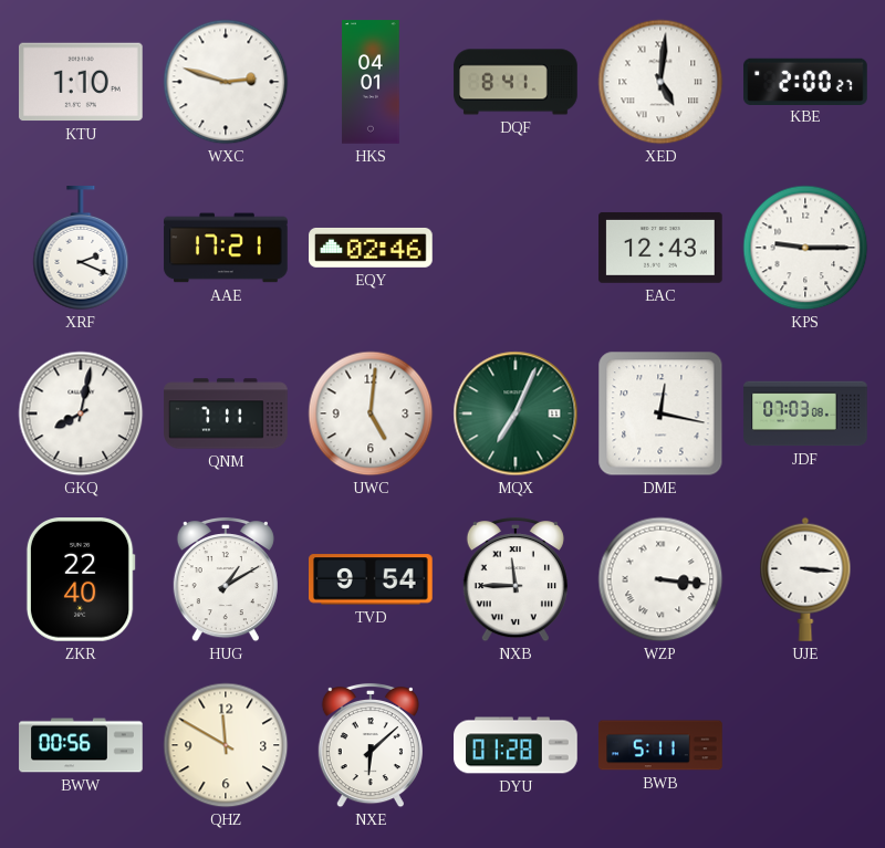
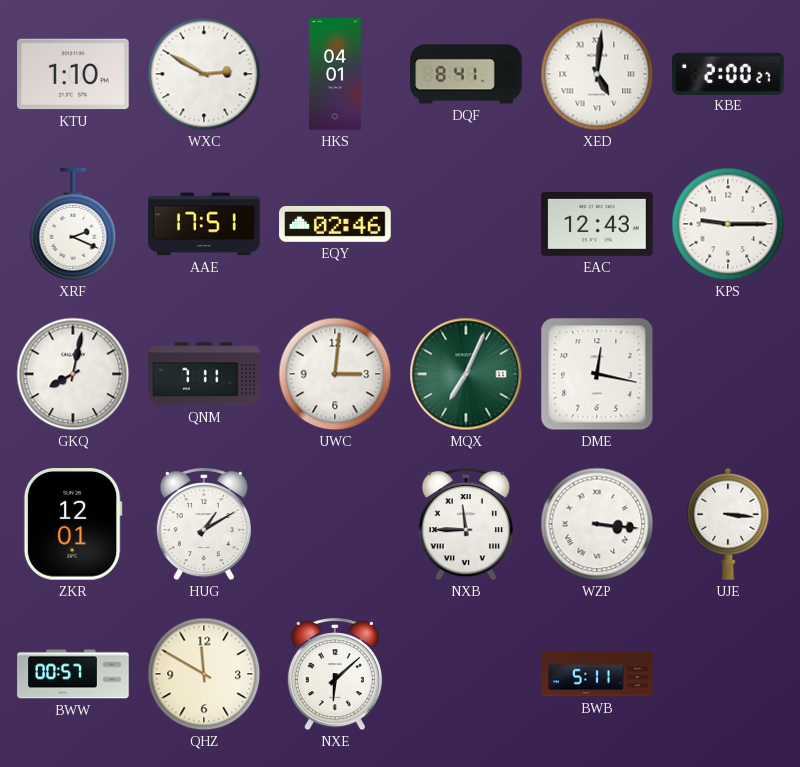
WXC: 2:48 -> 2:50
AAE: 17:21 -> 17:51
UWC: 5:01 -> 3:01
JDF: 07:03 -> none
ZKR: 22:40 -> 12:01
TVD: 9:54 -> none
BWW: 00:56 -> 00:57
DYU: 01:28 -> none
